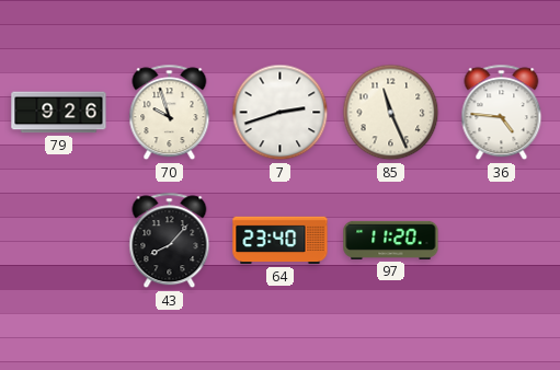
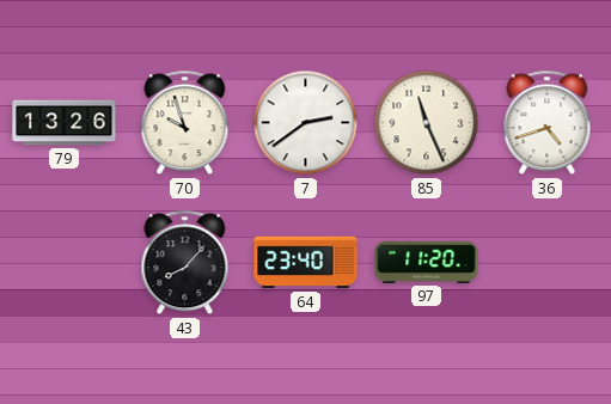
79: 9:26 -> 13:26
7: 2:42 -> 2:39
36: 4:46 -> 4:42
